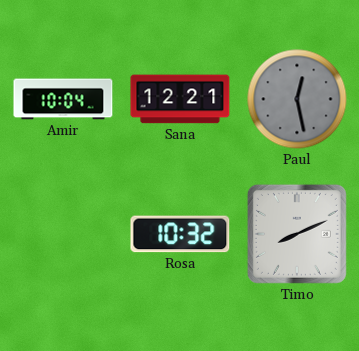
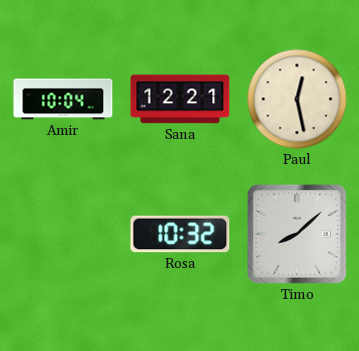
Paul dial: grey -> cream
Timo: 8:11 -> 8:08
